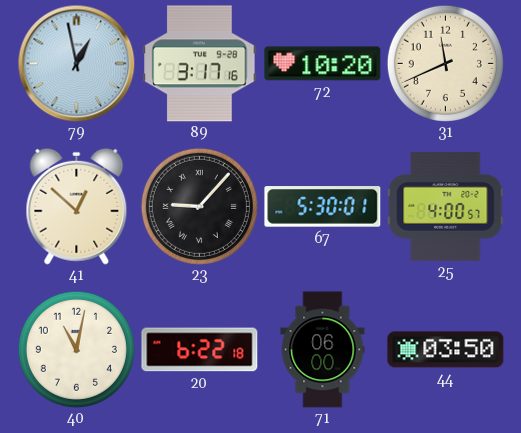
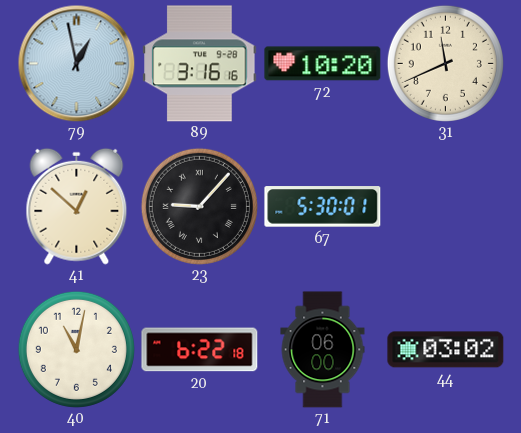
89: 3:17 -> 3:16
25: 4:00 -> none
44: 03:50 -> 03:02
